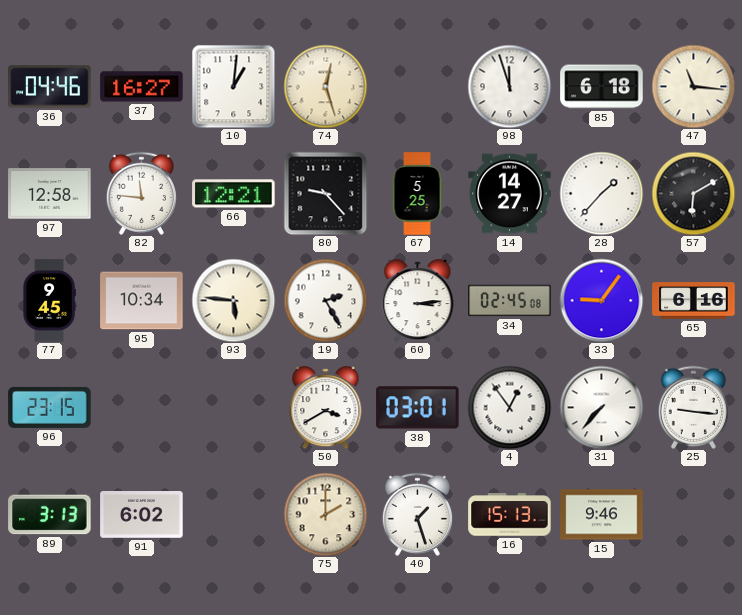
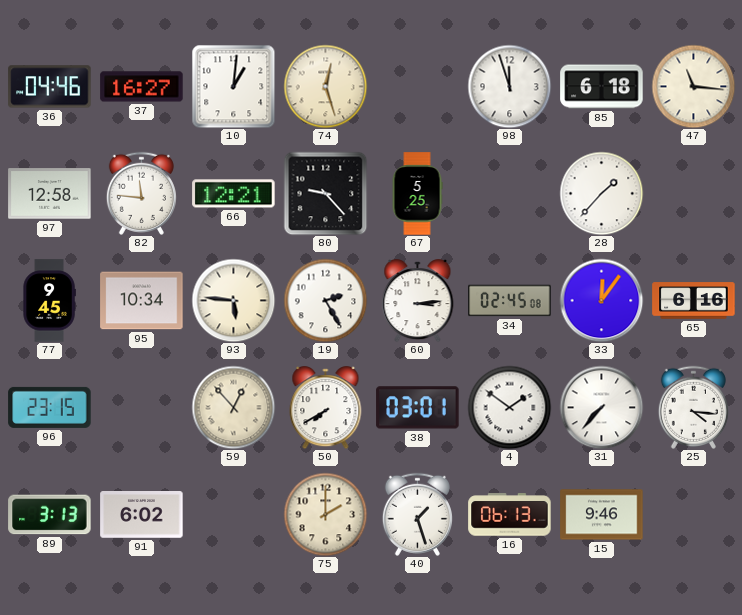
14: 14:27 -> none
57: 6:10 -> none
33: 9:06 -> 12:06
59: none -> 12:53
50: 3:40 -> 7:40
4: 12:54 -> 1:51
25: 9:16 -> 4:16
16: 15:13 -> 06:13
